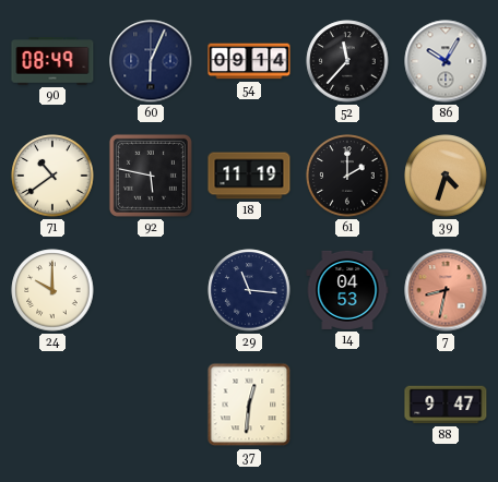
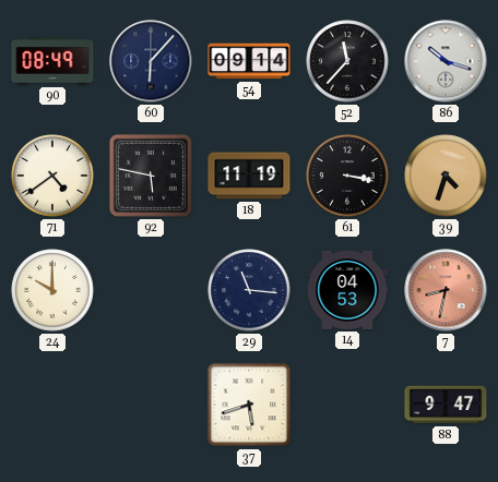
60: 6:04 -> 6:07
86: 10:05 -> 10:18
71: 10:39 -> 4:39
61: 2:00 -> 3:17
37: 12:31 -> 5:42
